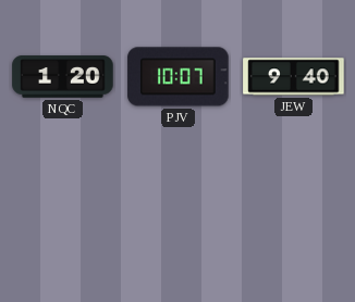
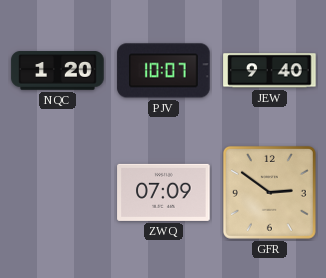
ZWQ: none -> 07:09
GFR: none -> 2:51
